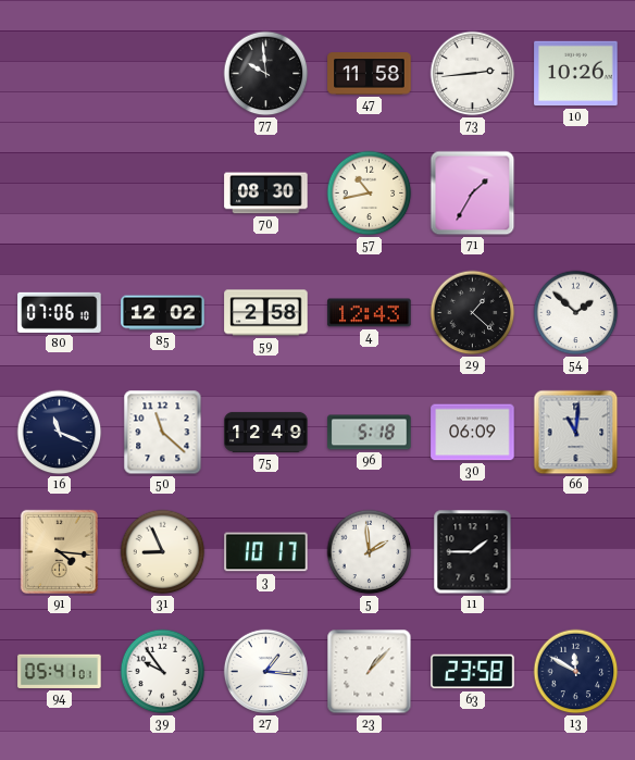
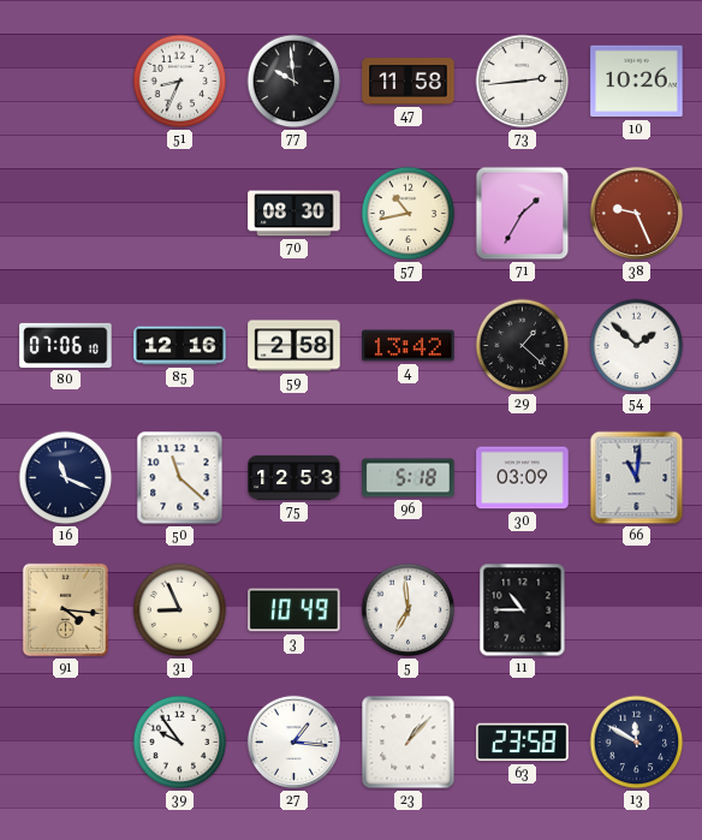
51: none -> 8:34
38: none -> 9:26
85: 12:02 -> 12:16
4: 12:43 -> 13:42
75: 12:49 -> 12:53
30: 06:09 -> 03:09
3: 10:17 -> 10:49
5: 1:59 -> 6:59
11: 1:45 -> 10:45
94: 05:41 -> none
